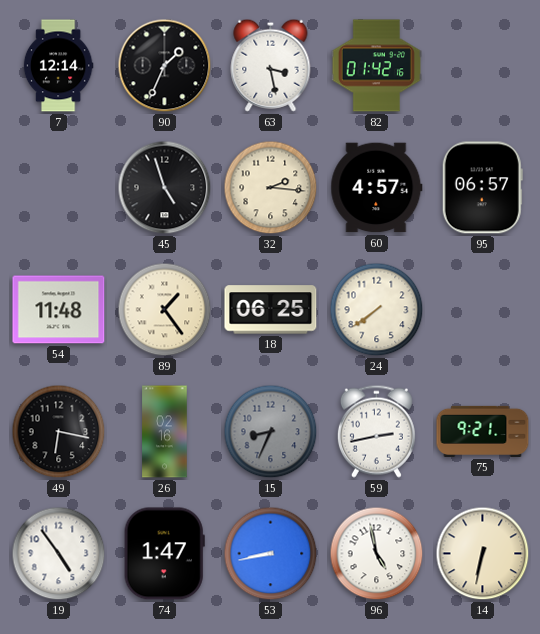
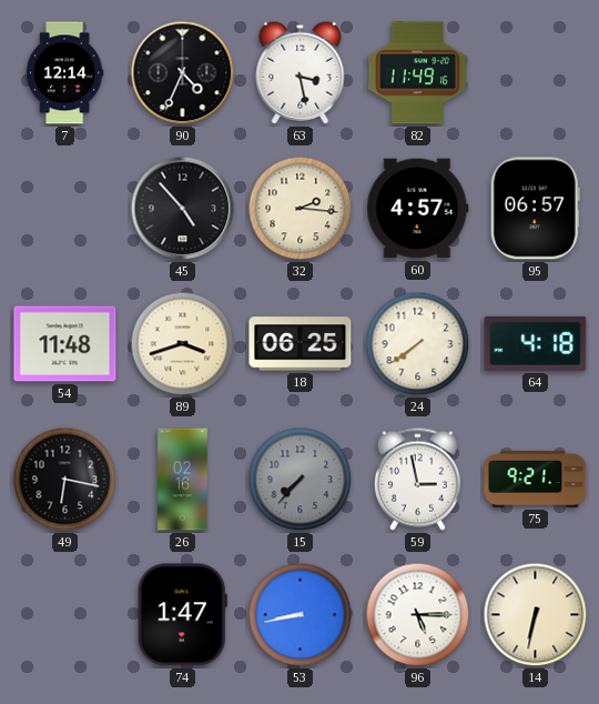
90: 1:34 -> 4:34
82: 01:42 -> 11:49
45: 4:57 -> 4:53
89: 1:24 -> 3:42
64: none -> 4:18
15: 8:34 -> 7:37
59: 2:43 -> 2:58
19: 4:54 -> none
96: 4:58 -> 5:15
